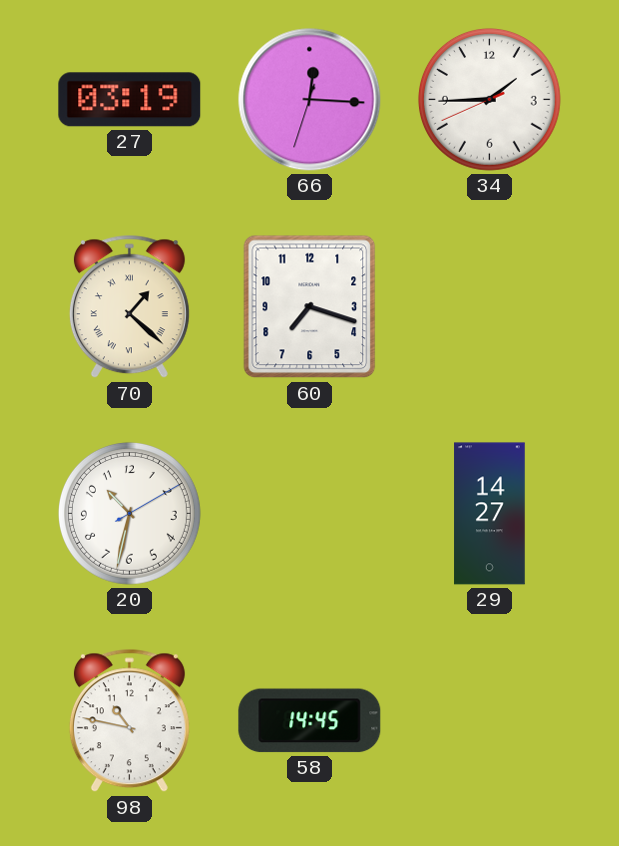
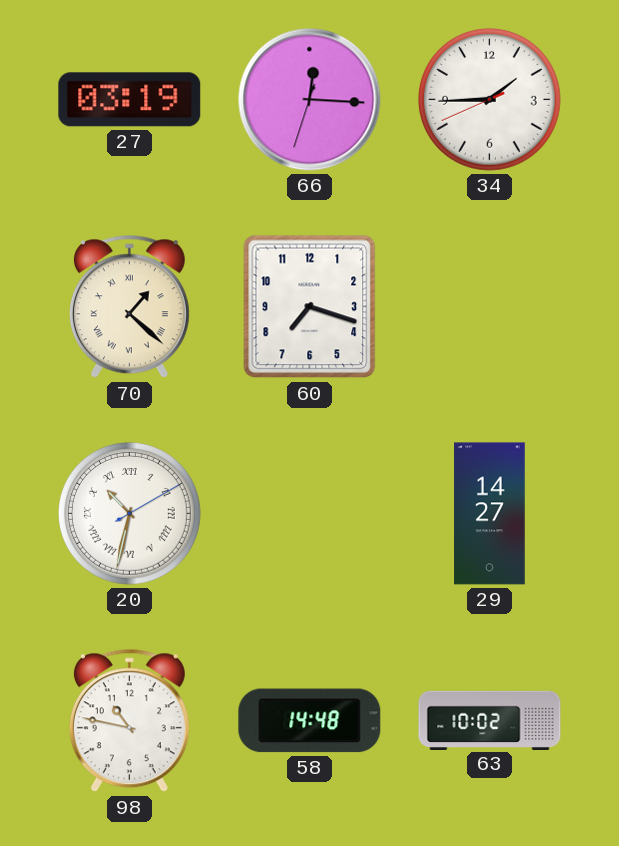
20 numerals: Arabic -> Roman
58: 14:45 -> 14:48
63: none -> 10:02
